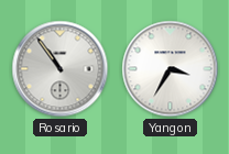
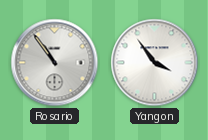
Yangon: 3:35 -> 3:54
